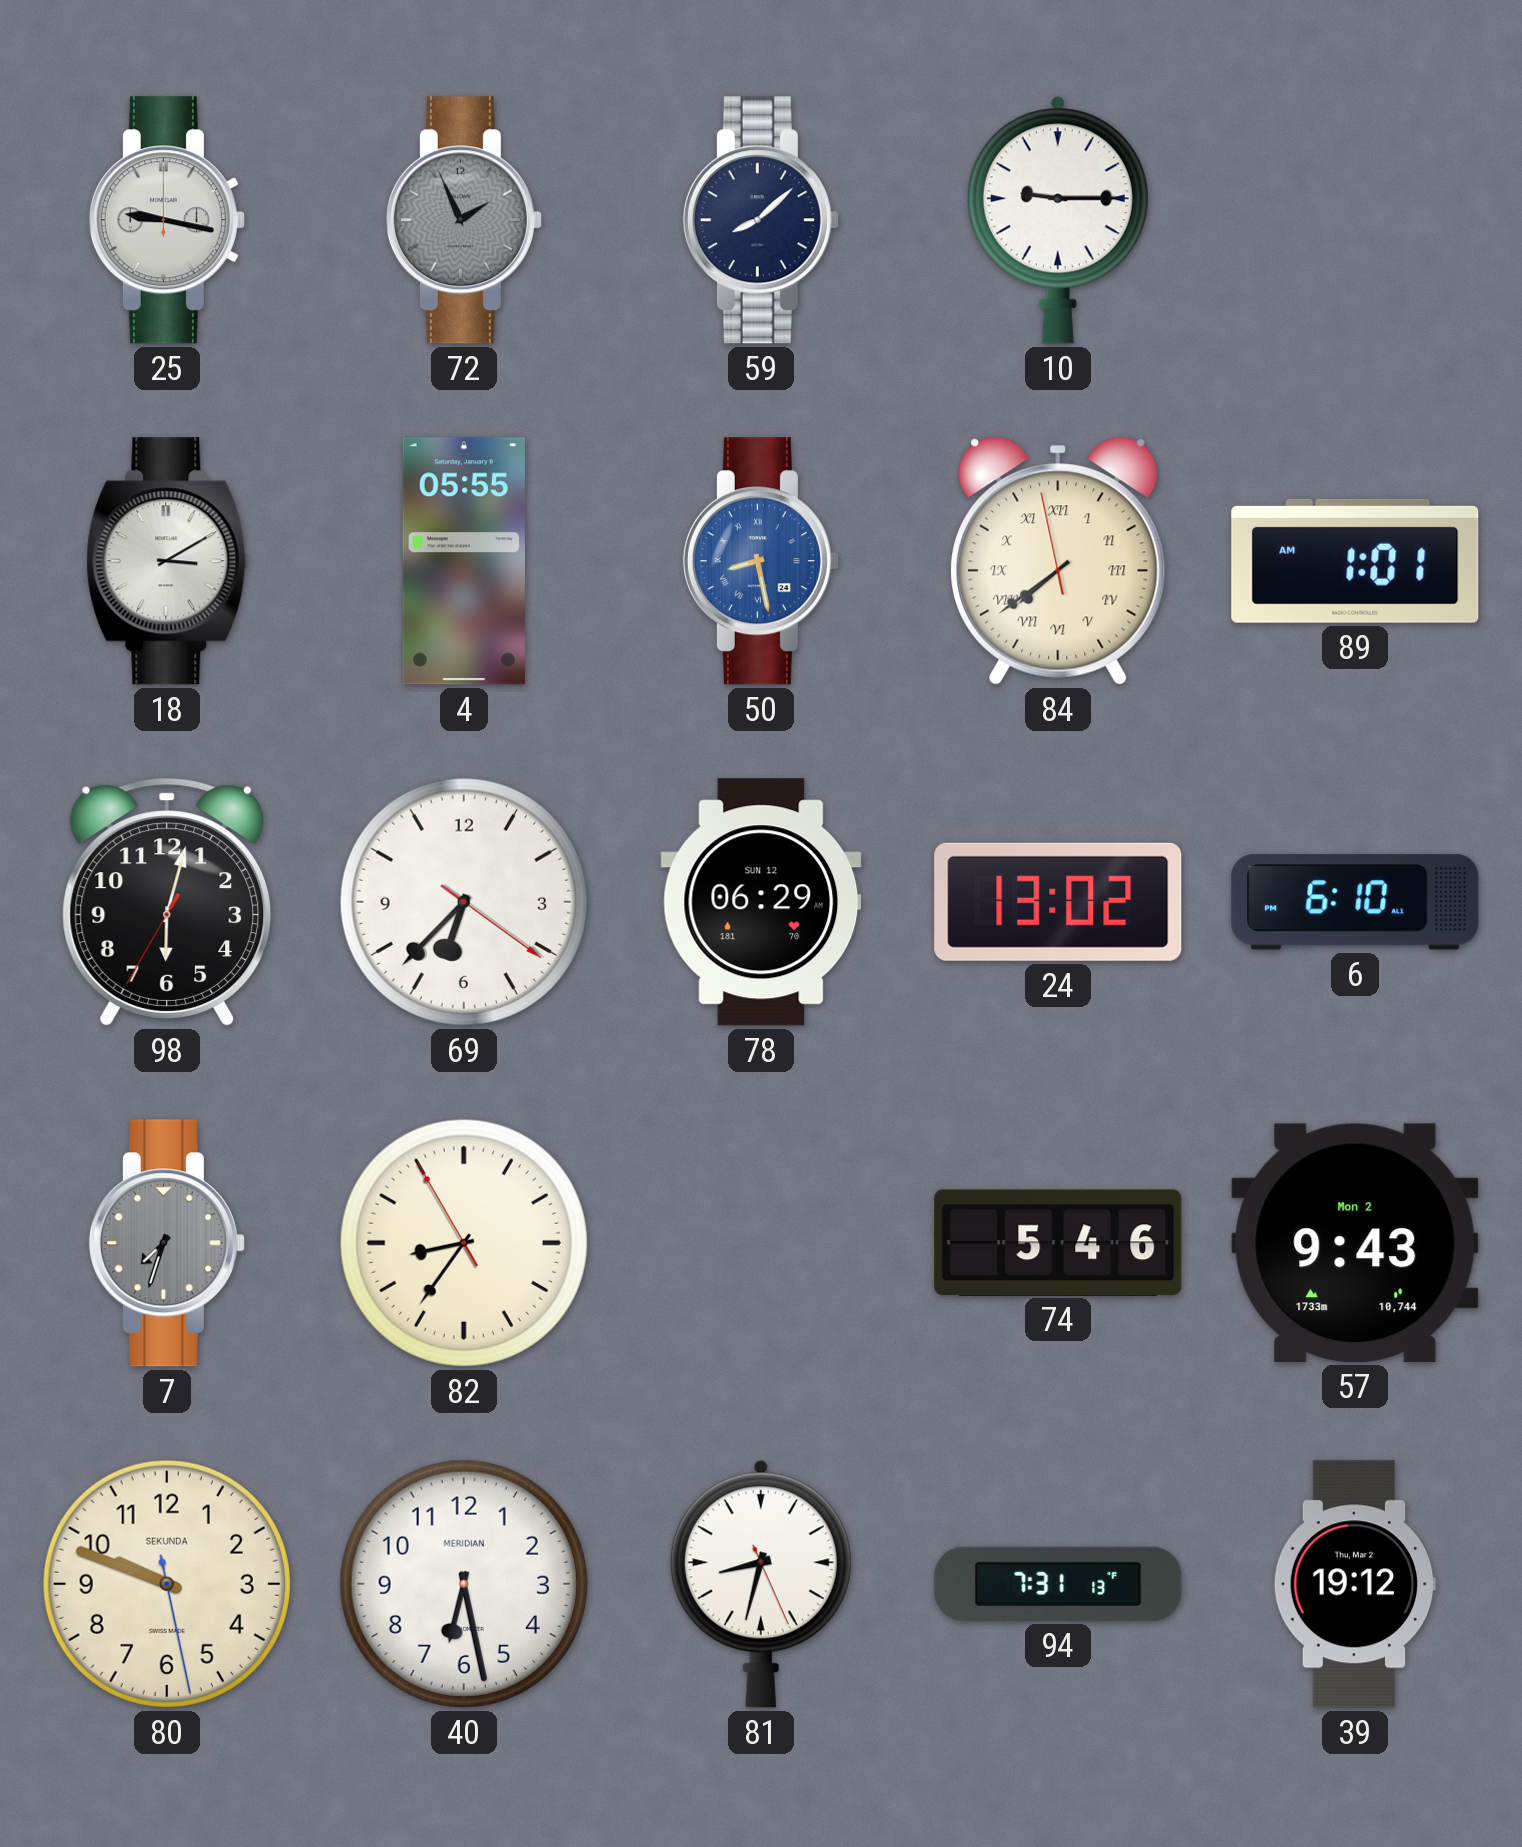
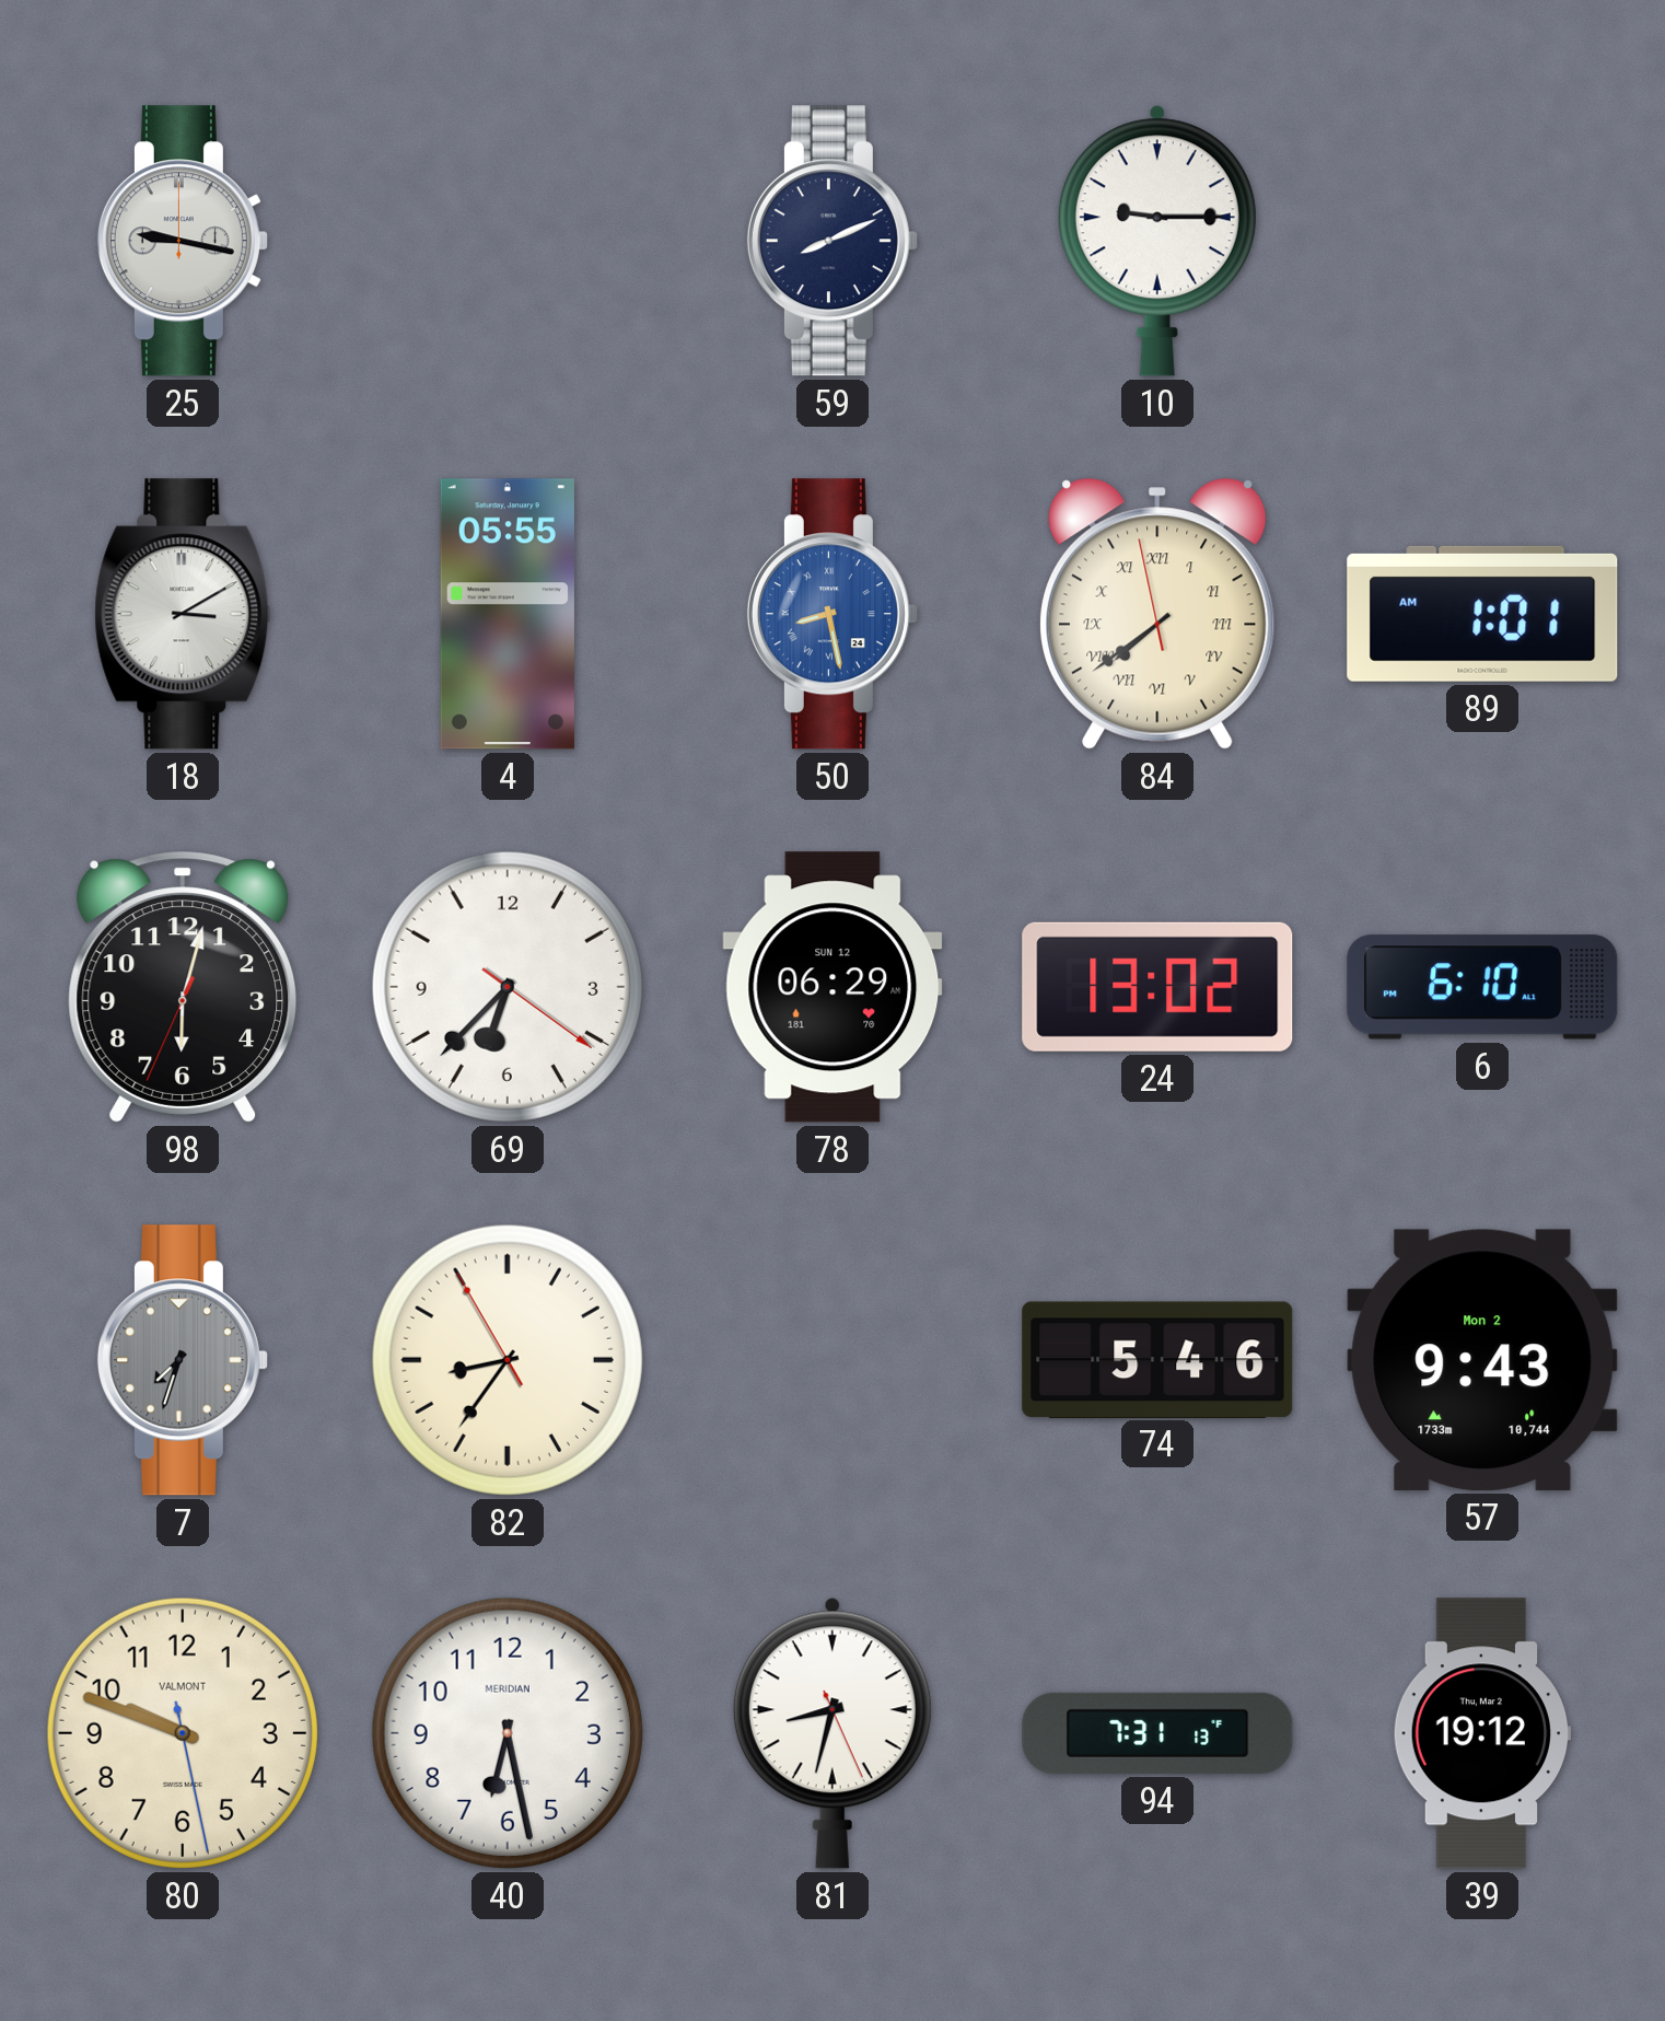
72: 1:56 -> none
59: 8:08 -> 8:11
98: 6:02:35 -> 6:02:34
80 brand: SEKUNDA -> VALMONT
